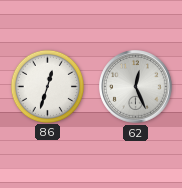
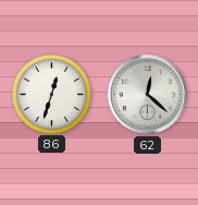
62: 12:26 -> 12:22
